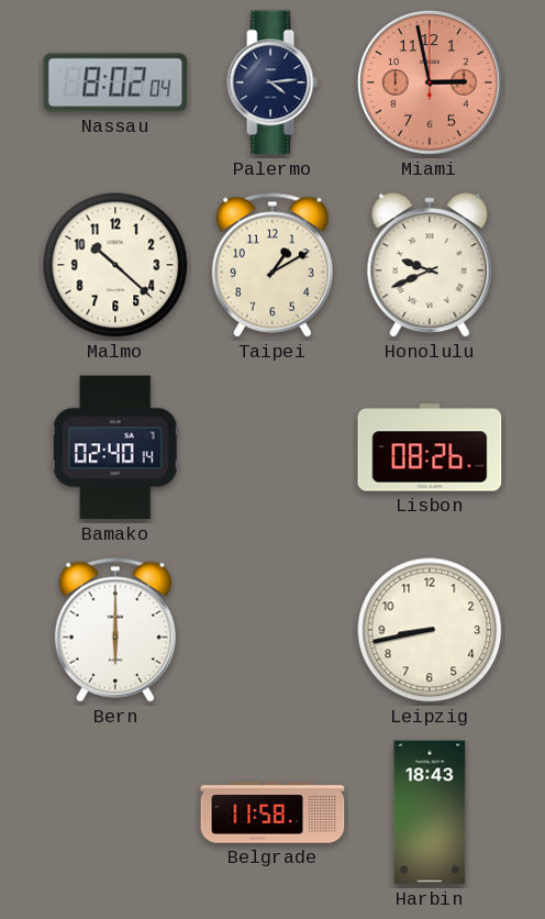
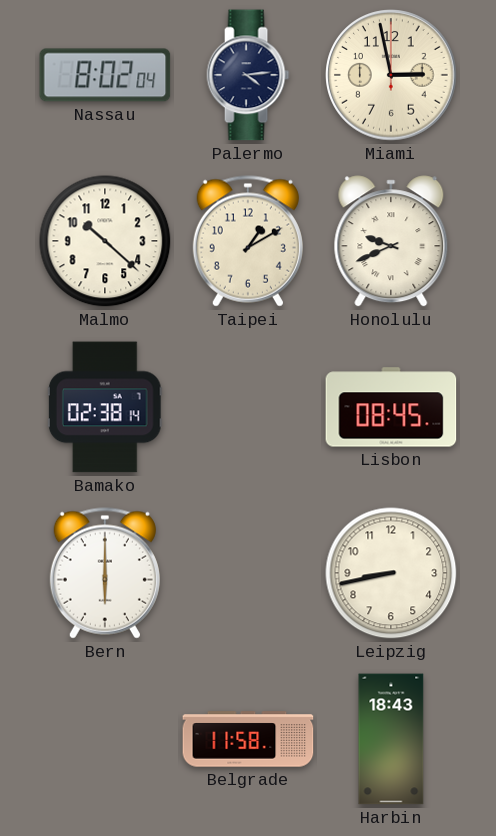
Miami dial: salmon -> cream
Bamako: 02:40 -> 02:38
Lisbon: 08:26 -> 08:45
